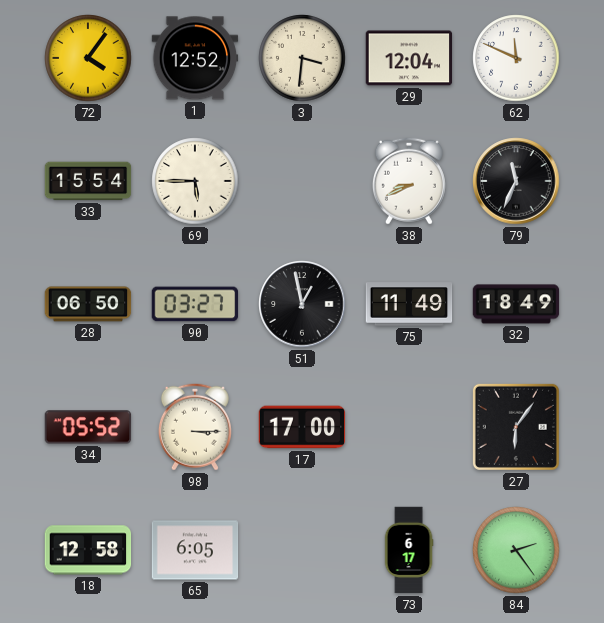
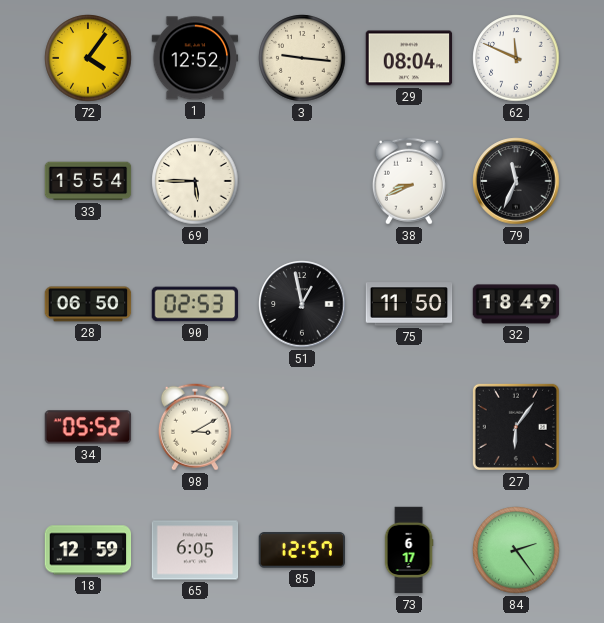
3: 3:31 -> 9:16
29: 12:04 -> 08:04
90: 03:27 -> 02:53
75: 11:49 -> 11:50
98: 3:15 -> 3:10
17: 17:00 -> none
18: 12:58 -> 12:59
85: none -> 12:57
